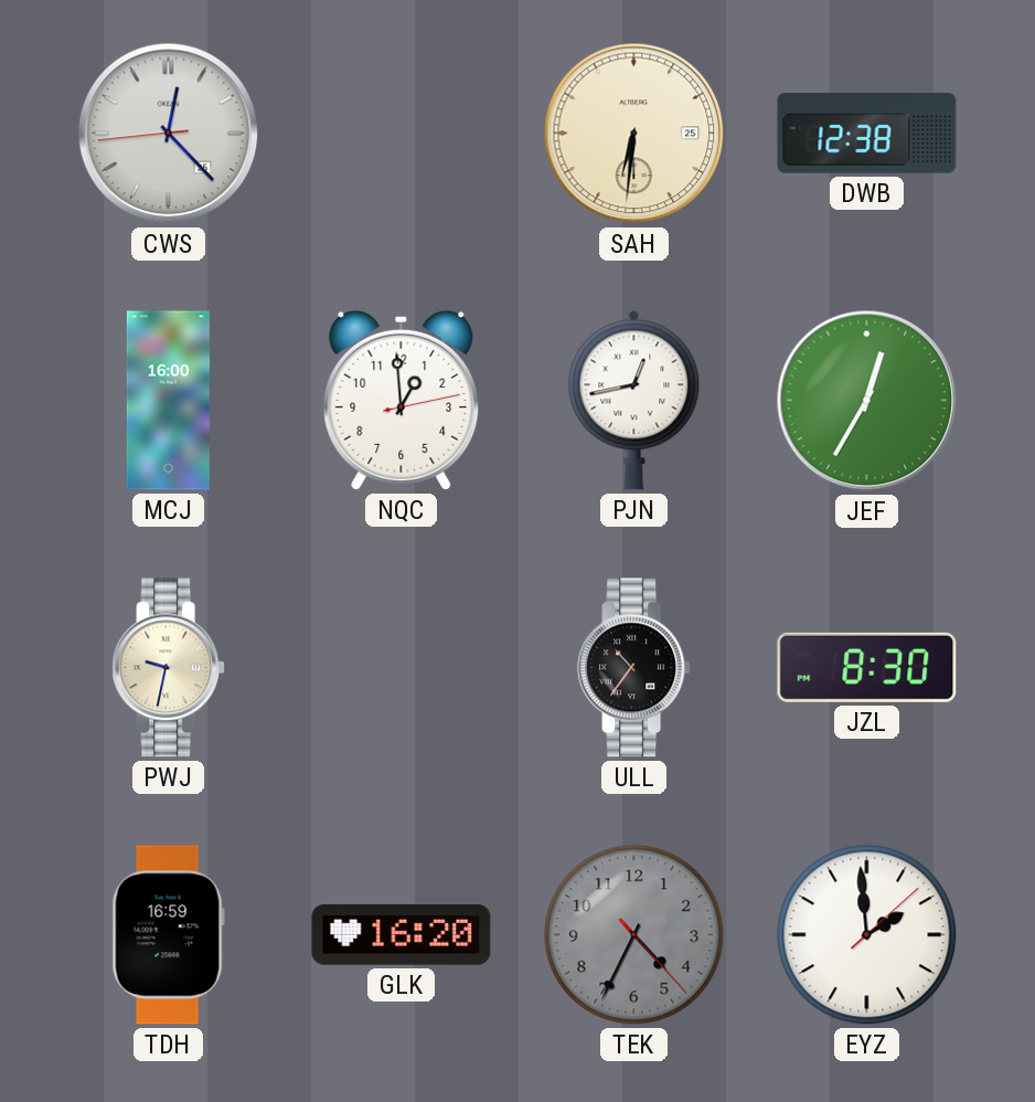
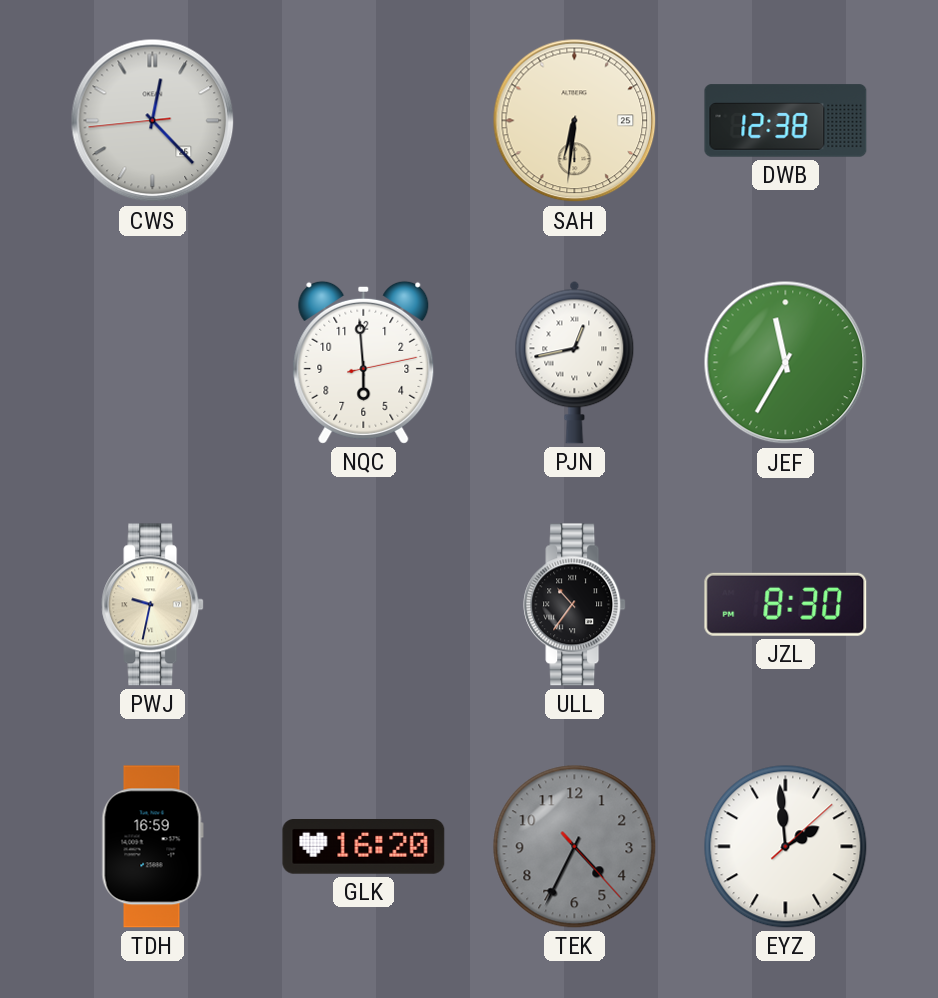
MCJ: 16:00 -> none
NQC: 12:59 -> 5:59
JEF: 12:35 -> 11:35
